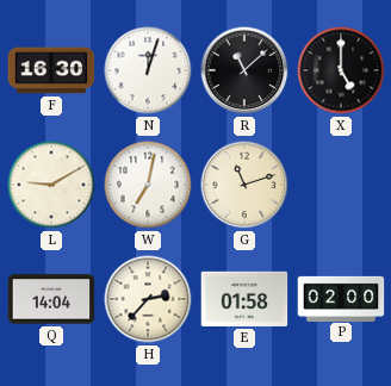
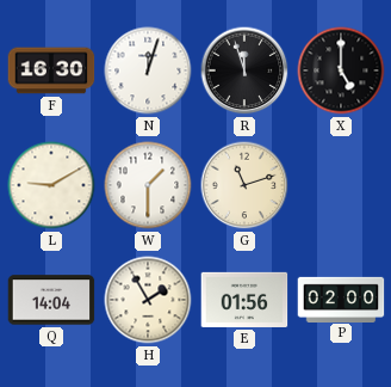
R: 11:08 -> 11:57
W: 7:02 -> 1:30
H: 2:37 -> 1:55
E: 01:58 -> 01:56
